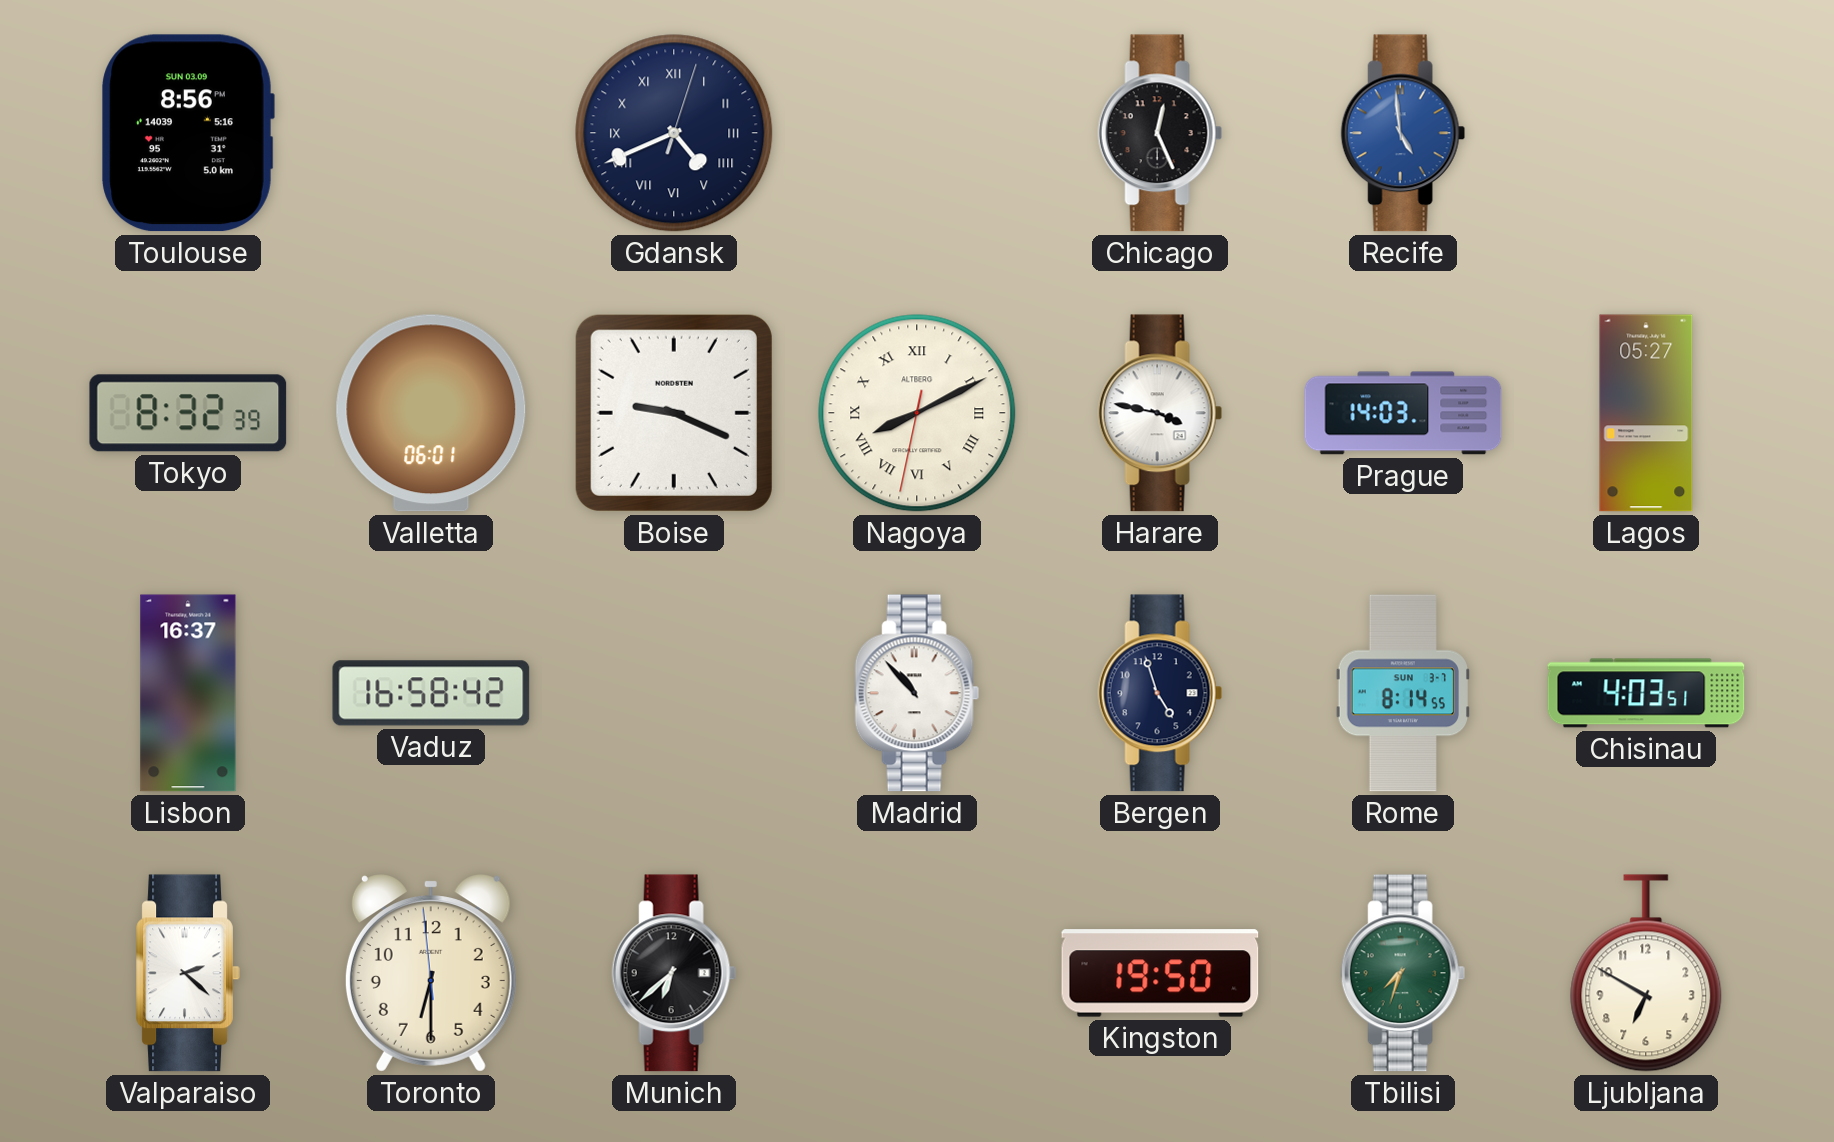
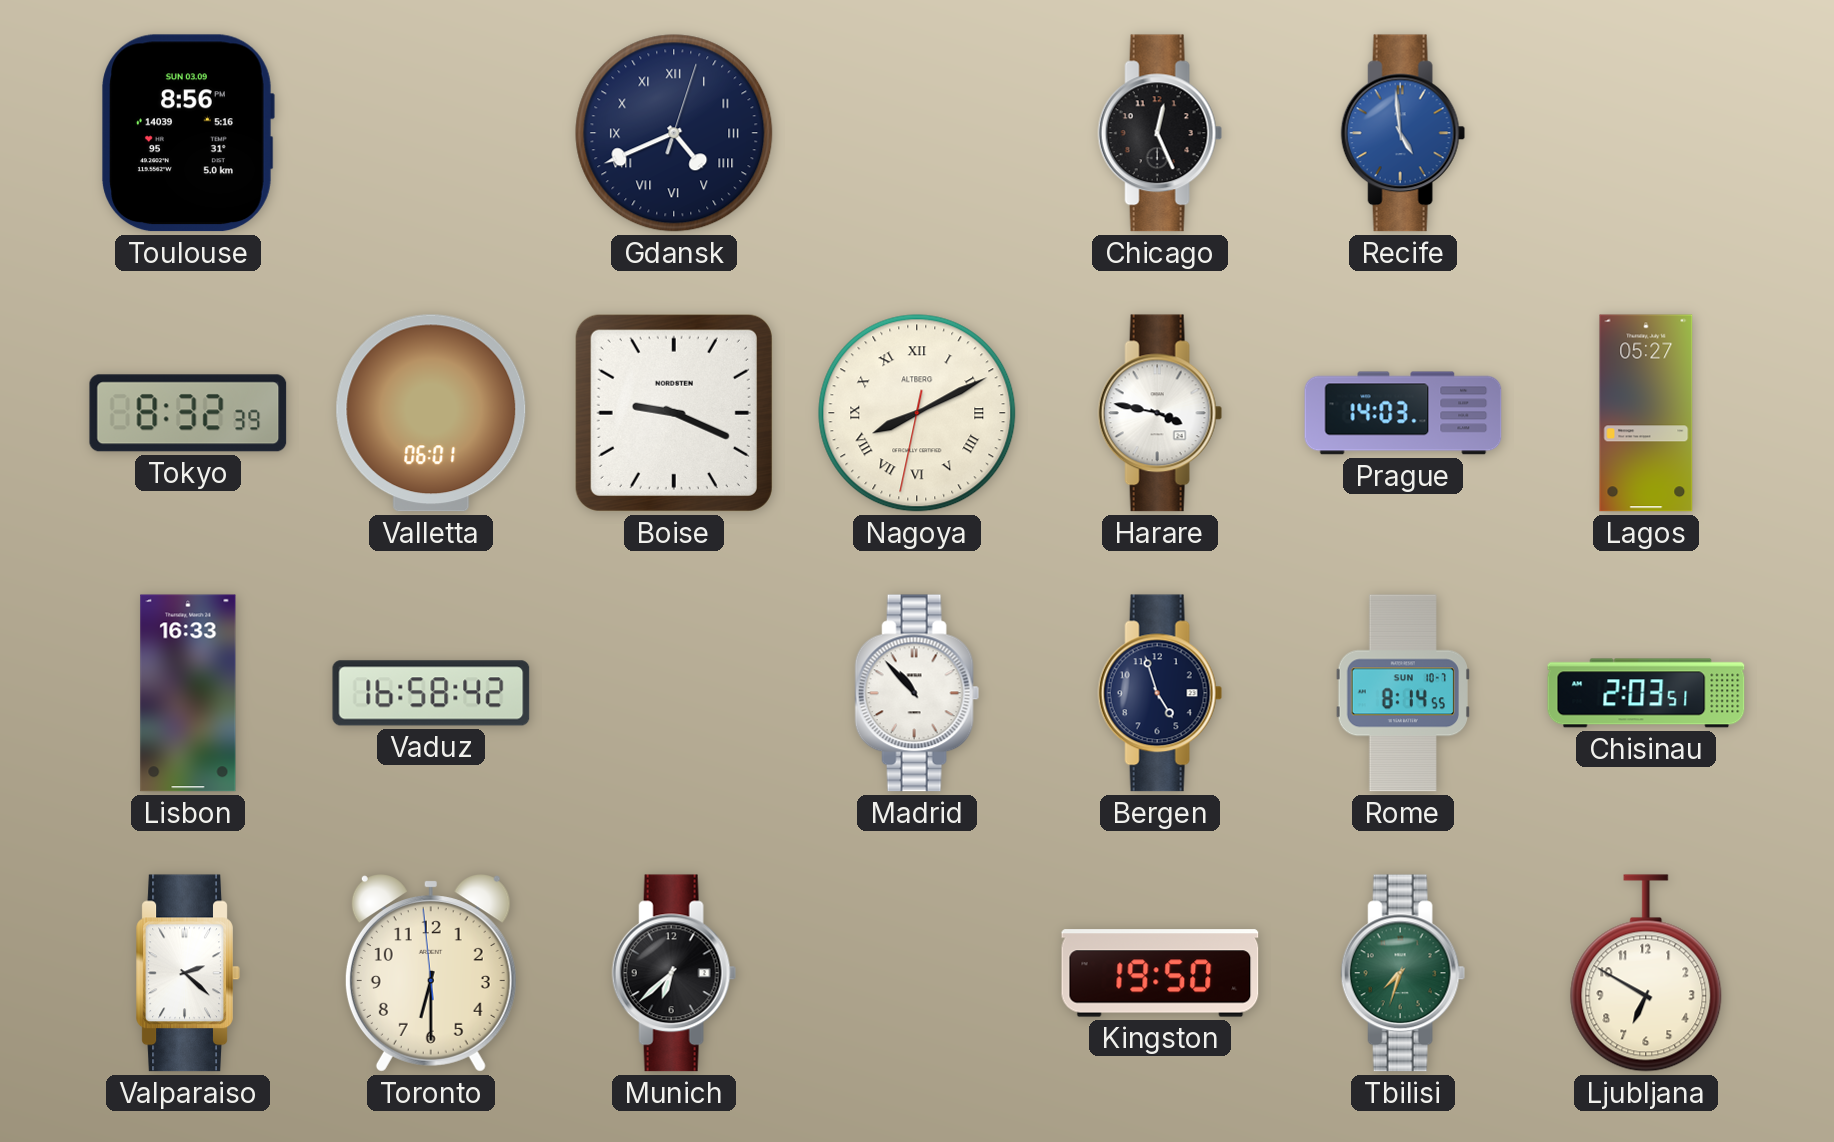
Lisbon: 16:37 -> 16:33
Rome date: SUN 3-7 -> SUN 10-7
Chisinau: 4:03 -> 2:03
